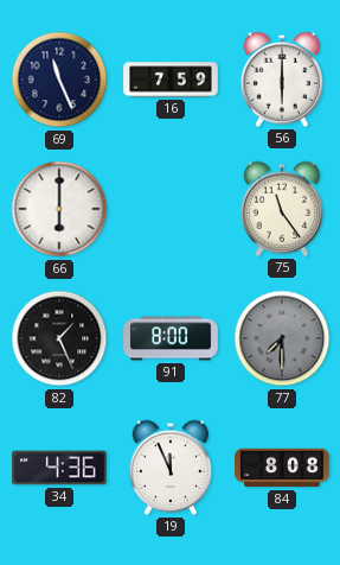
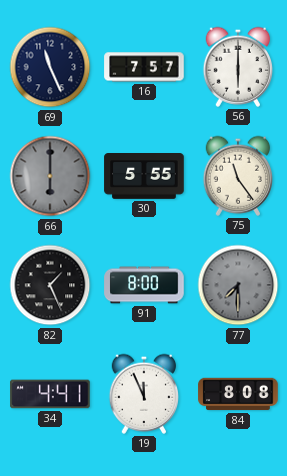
16: 7:59 -> 7:57
66 dial: white -> grey
30: none -> 5:55
34: 4:36 -> 4:41
